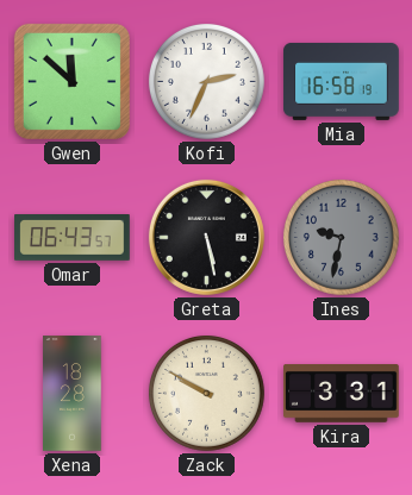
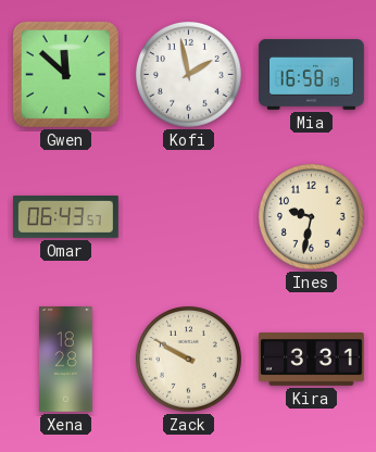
Kofi: 2:34 -> 1:58
Greta: 5:28 -> none
Ines dial: grey -> cream
